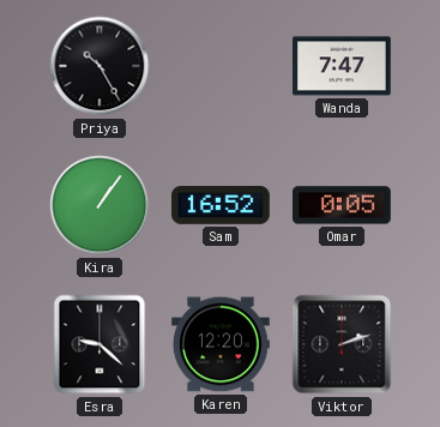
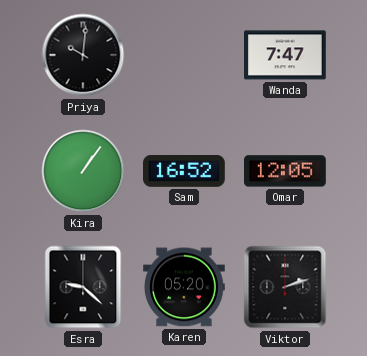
Priya: 10:25 -> 10:01
Omar: 0:05 -> 12:05
Karen: 12:20 -> 05:20
